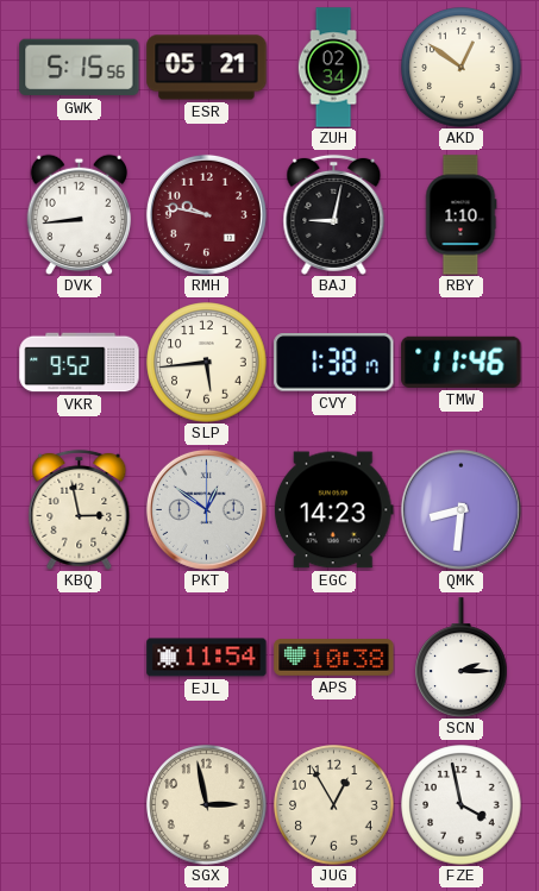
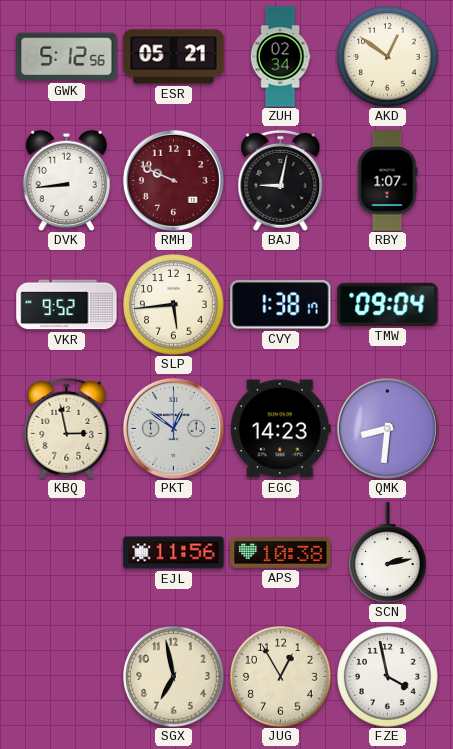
GWK: 5:15 -> 5:12
RMH: 9:47 -> 9:49
RBY: 1:10 -> 1:07
TMW: 11:46 -> 09:04
EJL: 11:54 -> 11:56
SCN: 2:15 -> 2:13
SGX: 2:58 -> 6:58
